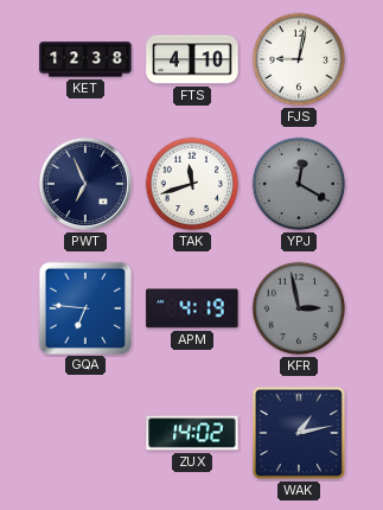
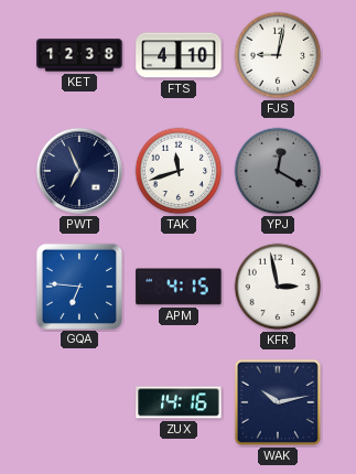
APM: 4:19 -> 4:15
KFR dial: grey -> white
ZUX: 14:02 -> 14:16
WAK: 1:13 -> 10:13
